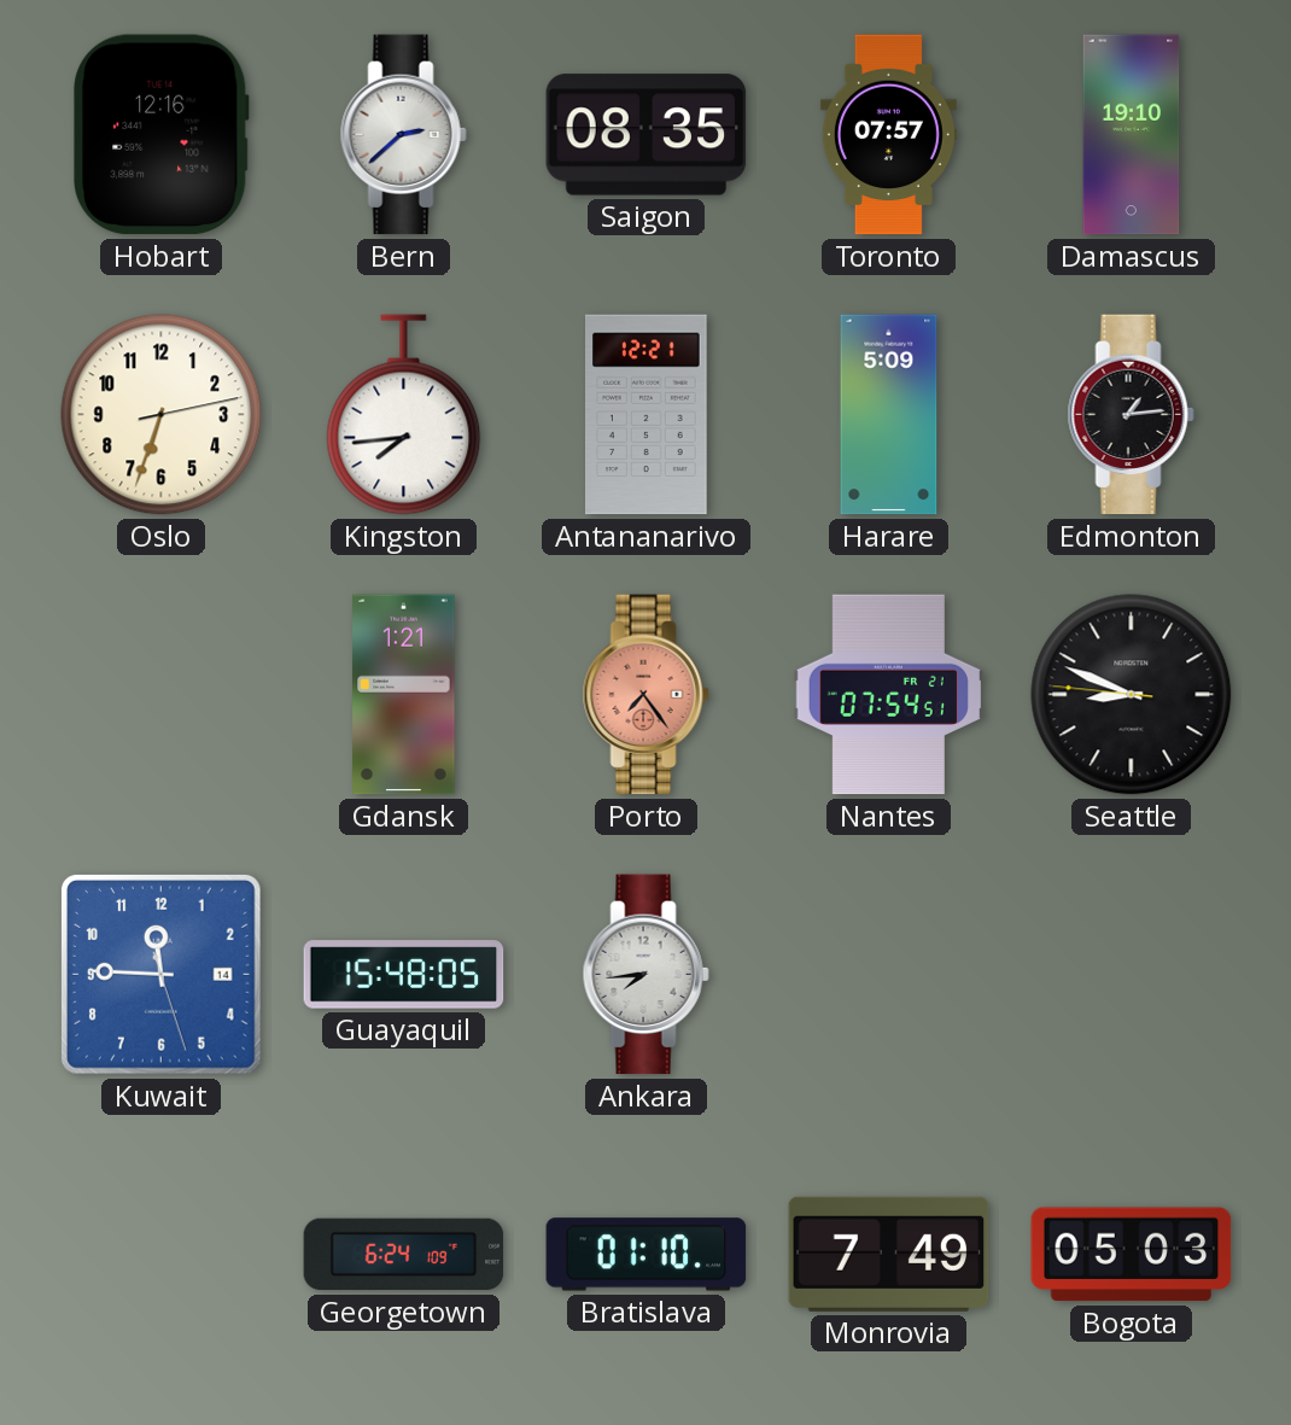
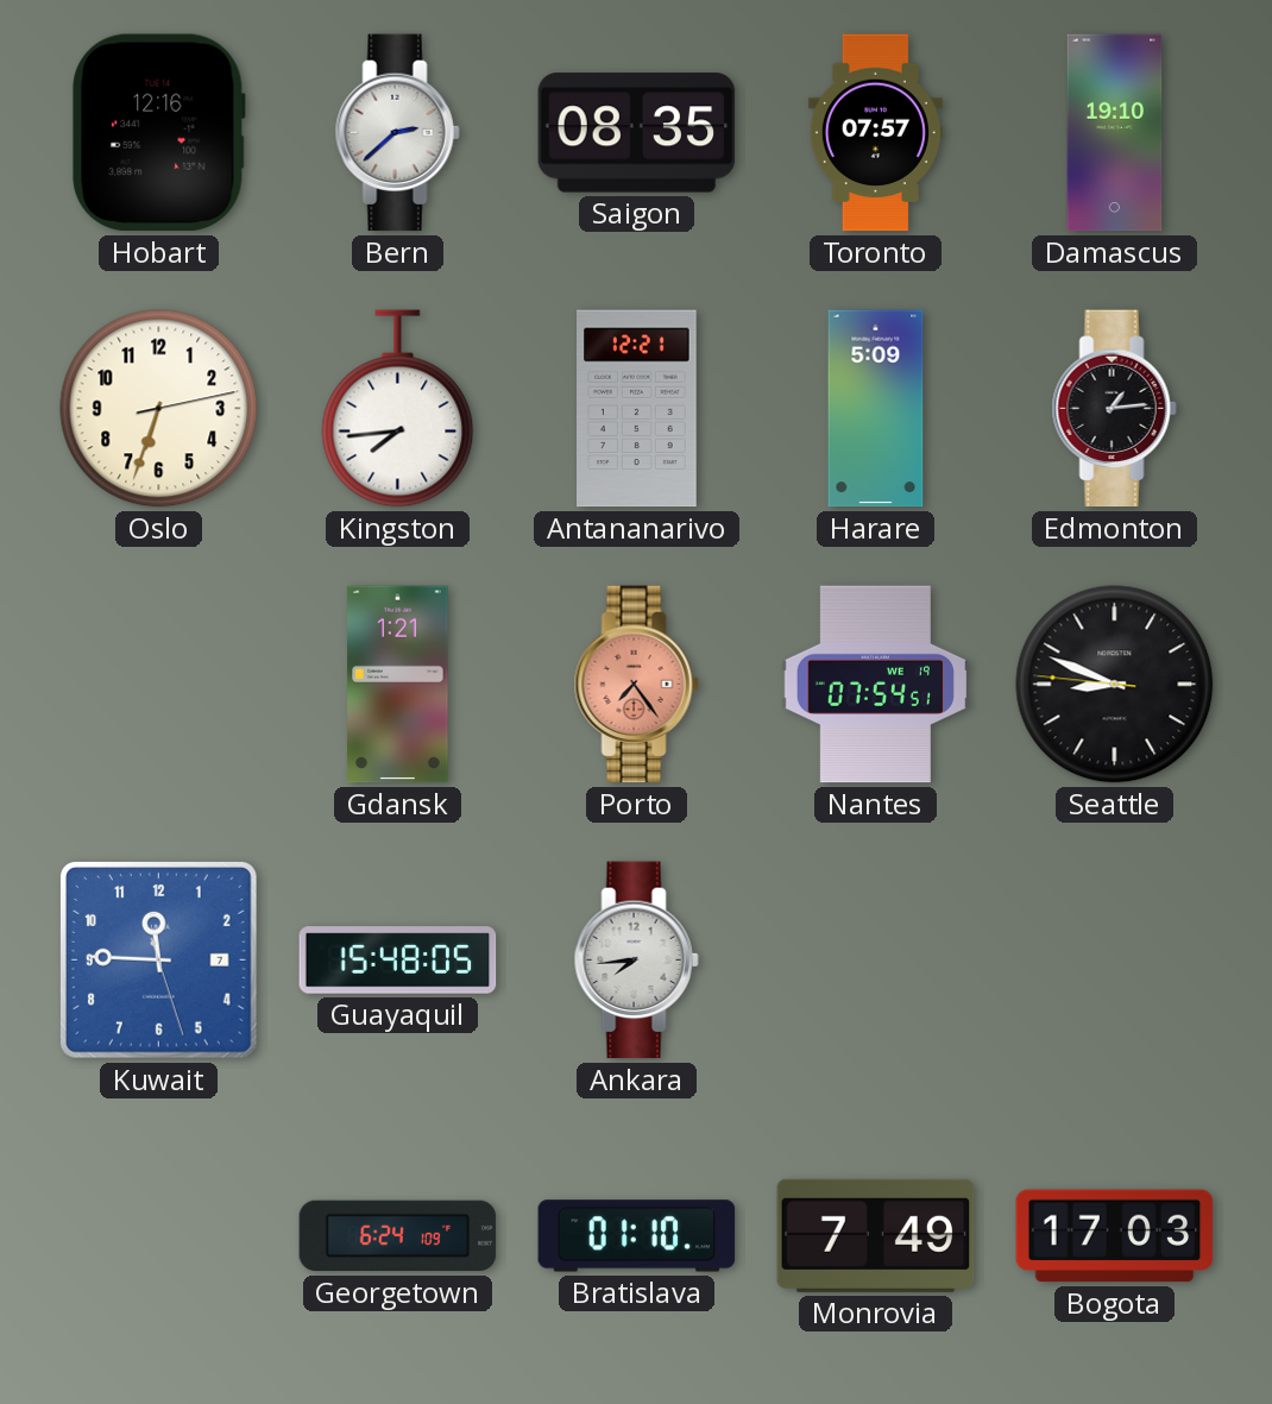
Nantes date: FR 21 -> WE 19
Kuwait date: 14 -> 7
Bogota: 05:03 -> 17:03
